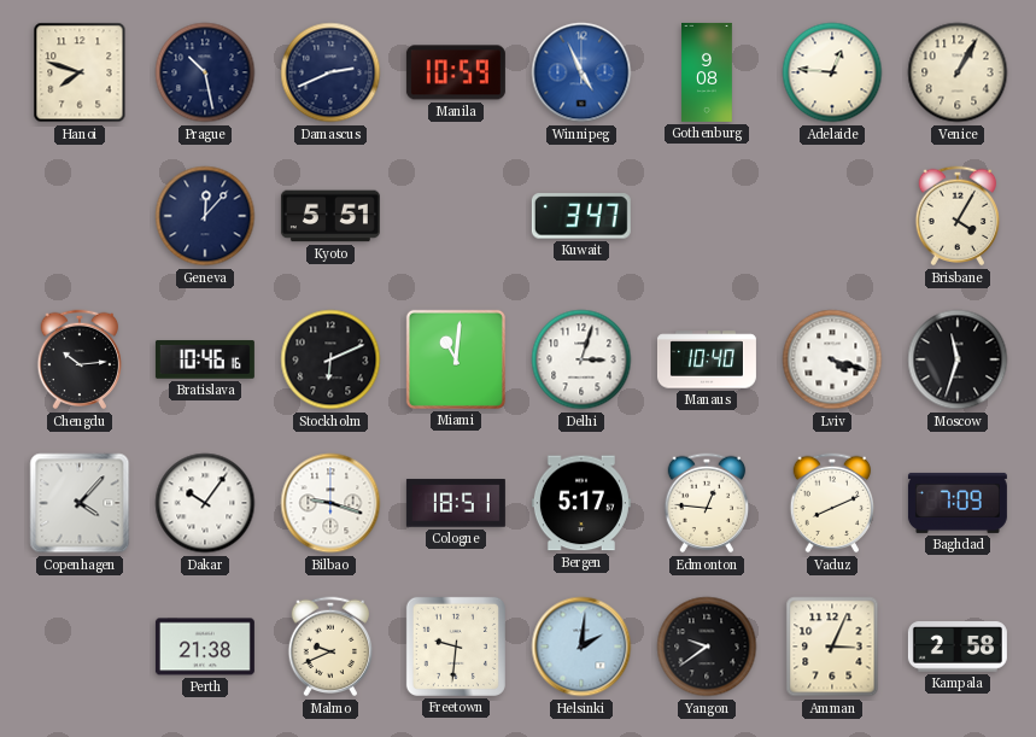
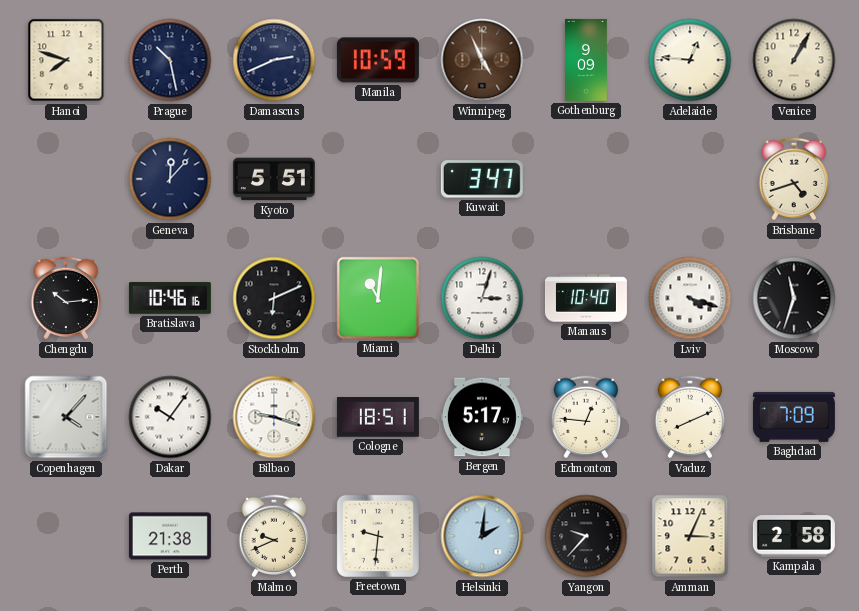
Winnipeg dial: blue -> brown
Gothenburg: 9:08 -> 9:09
Brisbane: 4:05 -> 4:42
Yangon: 9:39 -> 9:37
